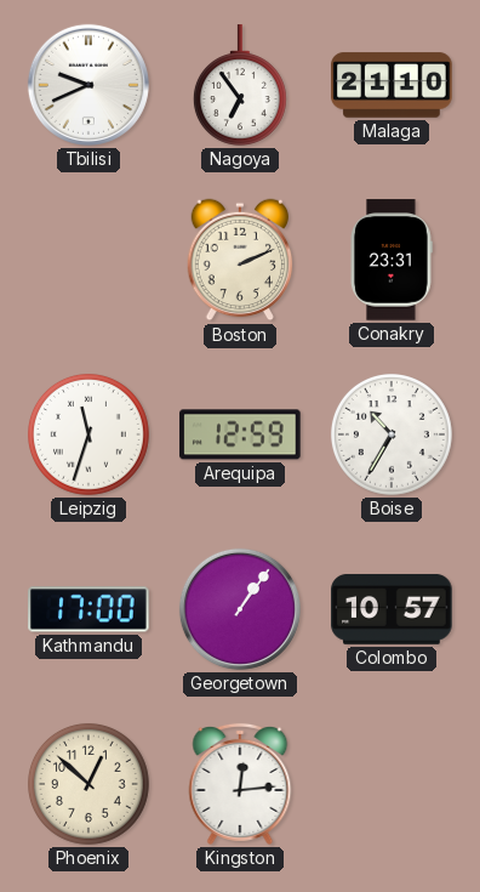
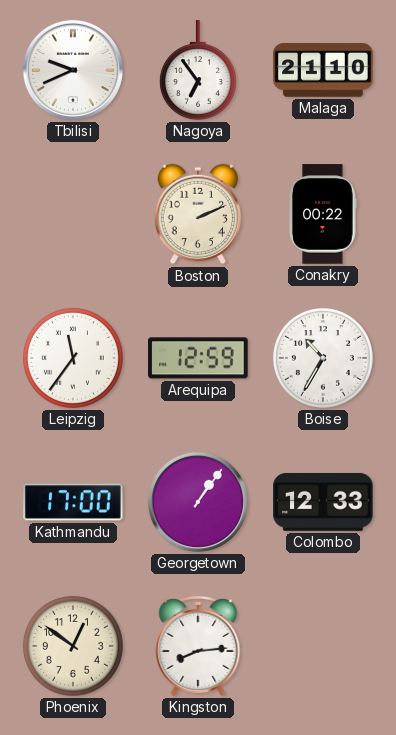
Conakry: 23:31 -> 00:22
Leipzig: 11:33 -> 11:36
Colombo: 10:57 -> 12:33
Phoenix: 12:52 -> 12:51
Kingston: 12:14 -> 8:14
